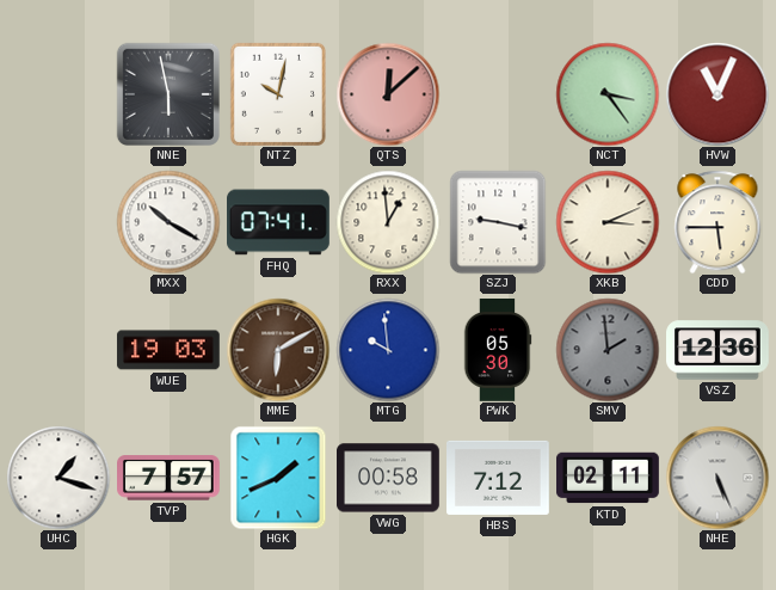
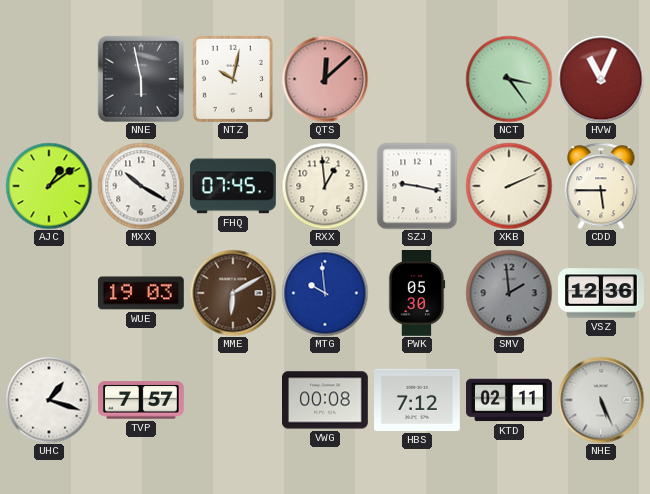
AJC: none -> 1:09
FHQ: 07:41 -> 07:45
XKB: 3:11 -> 2:11
HGK: 1:41 -> none
VWG: 00:58 -> 00:08
